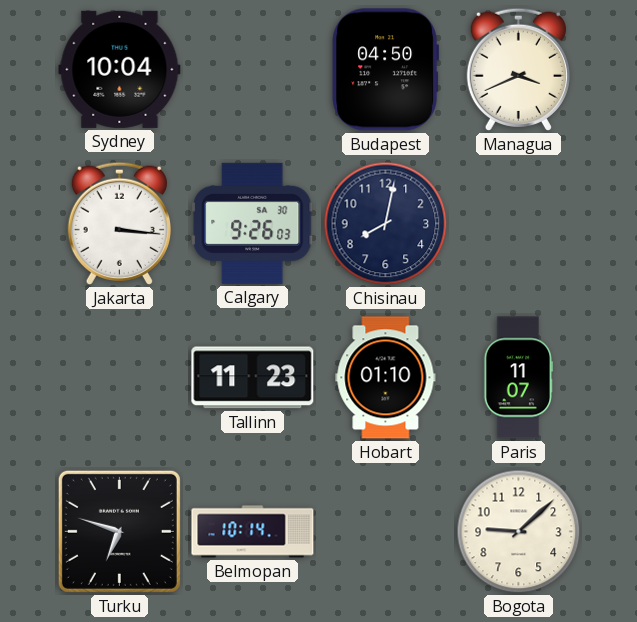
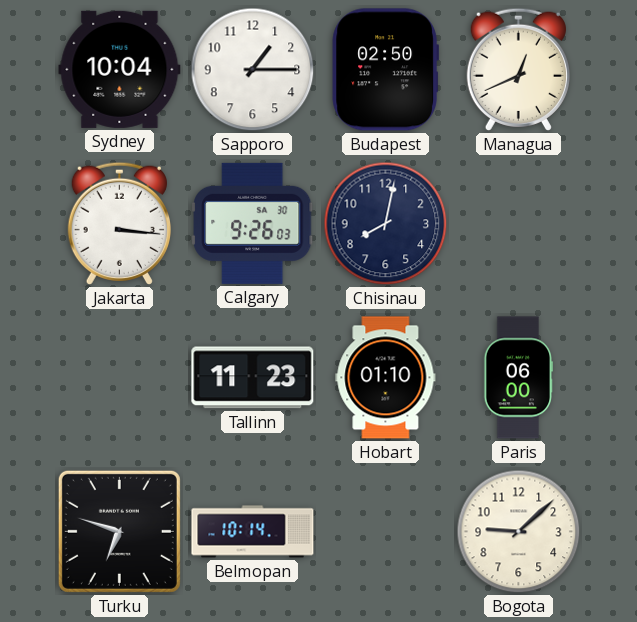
Sapporo: none -> 1:15
Budapest: 04:50 -> 02:50
Managua: 3:41 -> 12:41
Paris: 11:07 -> 06:00
